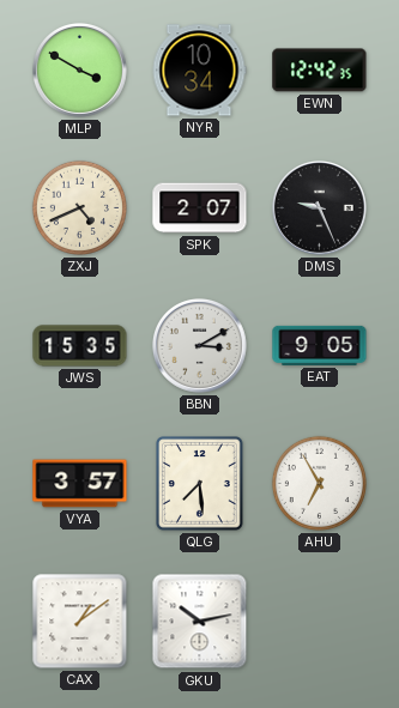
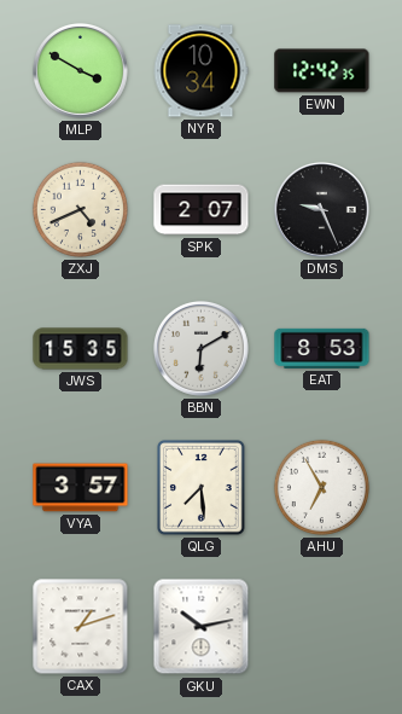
BBN: 3:10 -> 6:10
EAT: 9:05 -> 8:53
CAX: 1:09 -> 1:12
